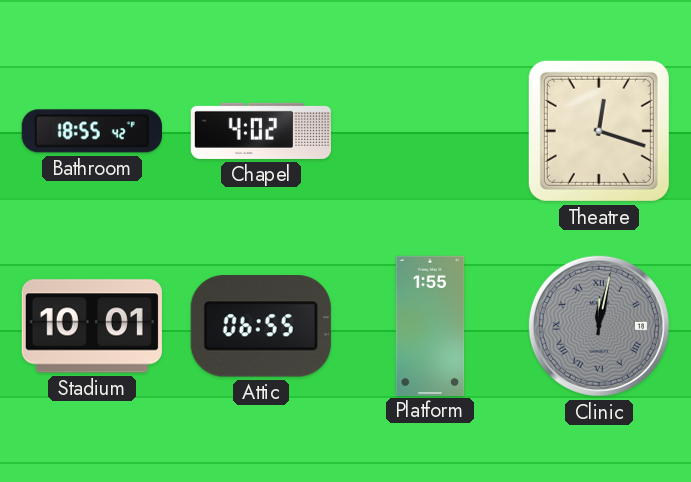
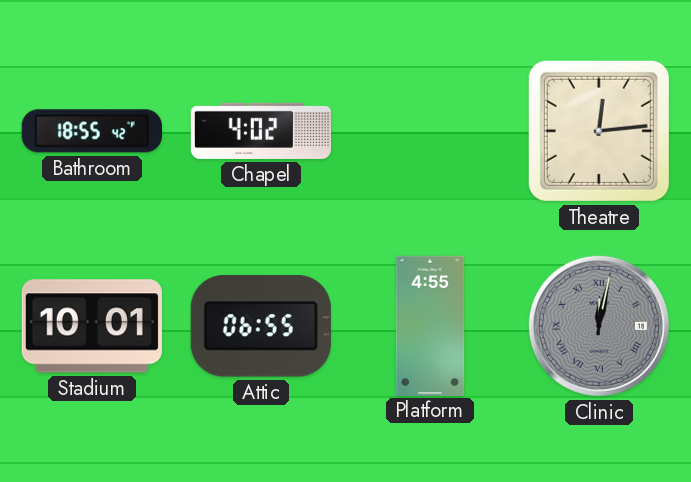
Theatre: 12:18 -> 12:14
Platform: 1:55 -> 4:55
